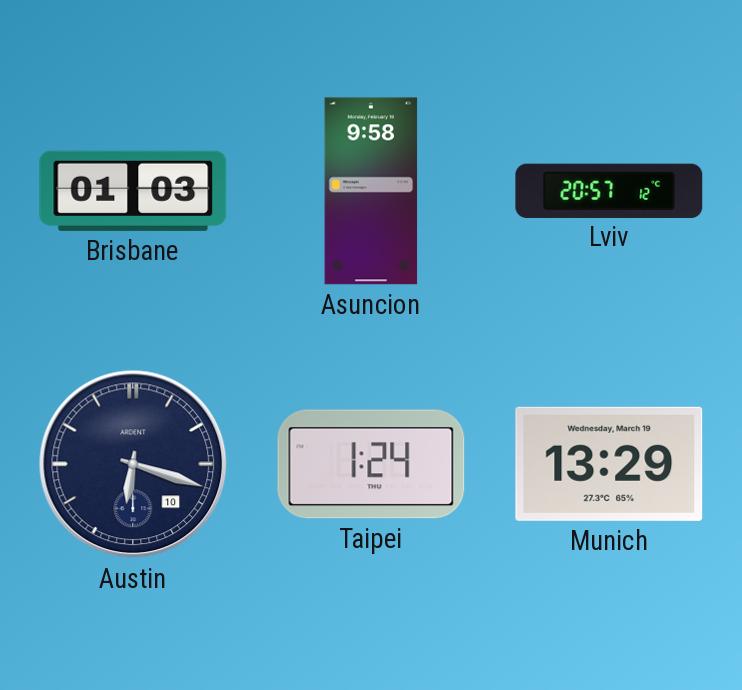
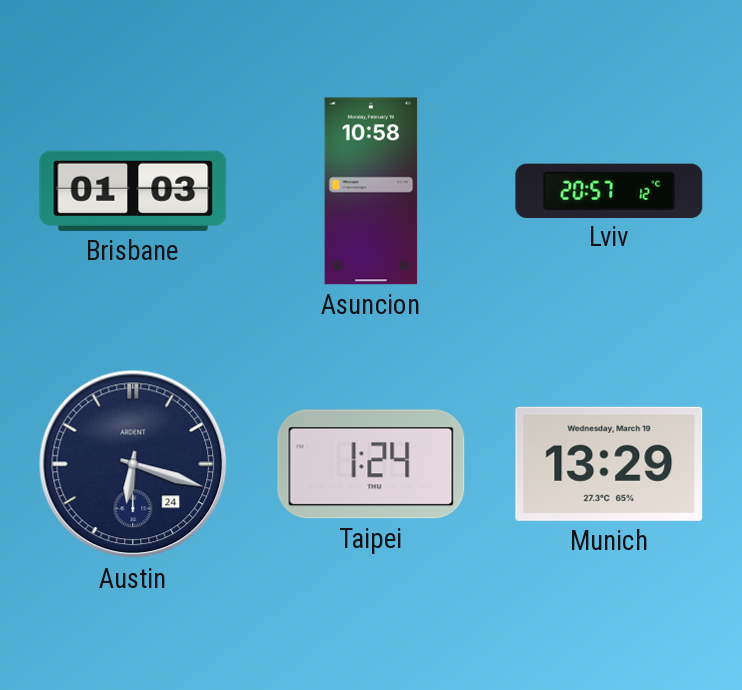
Asuncion: 9:58 -> 10:58
Austin date: 10 -> 24
